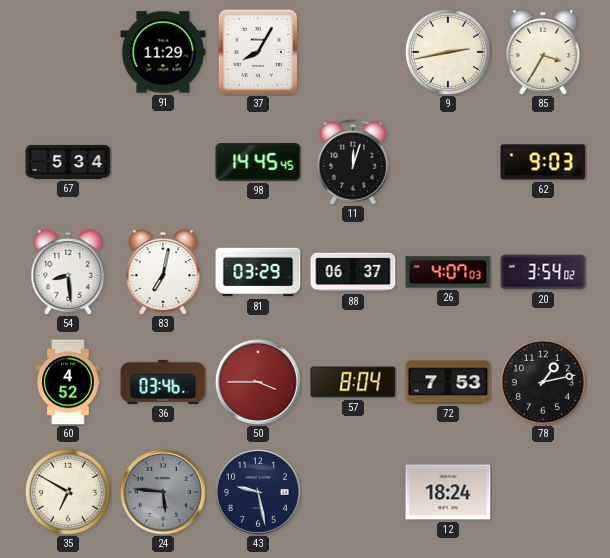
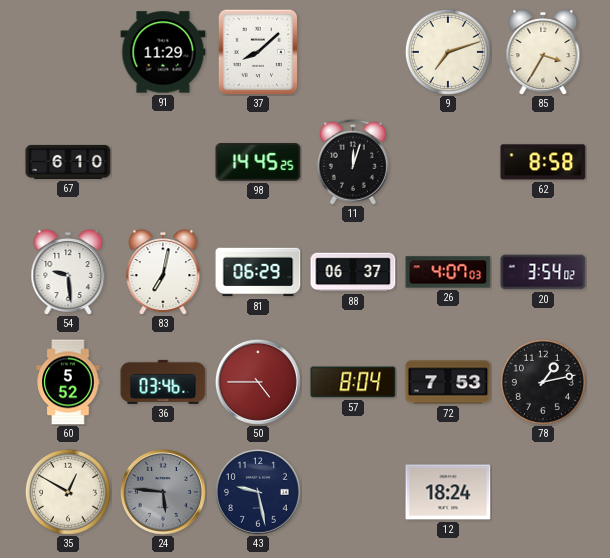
37: 8:05 -> 8:08
9: 2:43 -> 7:12
67: 5:34 -> 6:10
98: 14:45:45 -> 14:45:25
62: 9:03 -> 8:58
54: 8:29 -> 9:29
81: 03:29 -> 06:29
60: 4:52 -> 5:52
50: 3:45 -> 4:45
35: 6:50 -> 12:50
